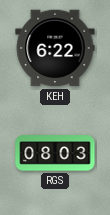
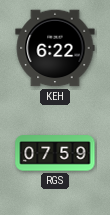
RGS: 08:03 -> 07:59
